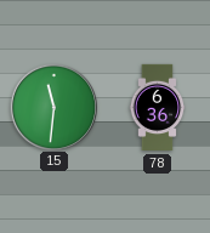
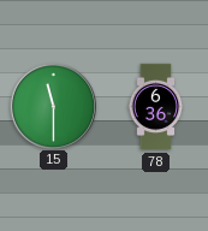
15: 11:31 -> 11:30
